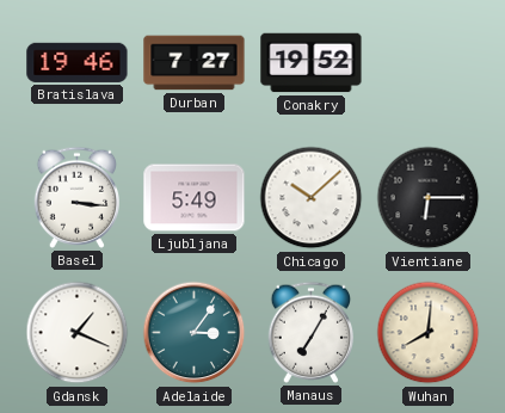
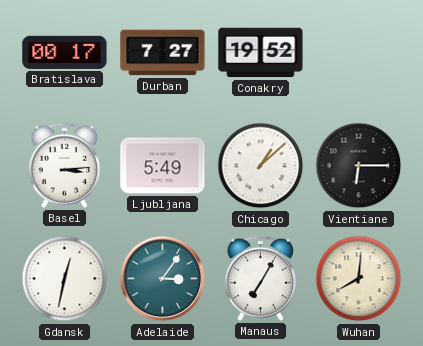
Bratislava: 19:46 -> 00:17
Basel: 3:16 -> 3:14
Chicago: 10:08 -> 1:08
Gdansk: 1:19 -> 12:32
